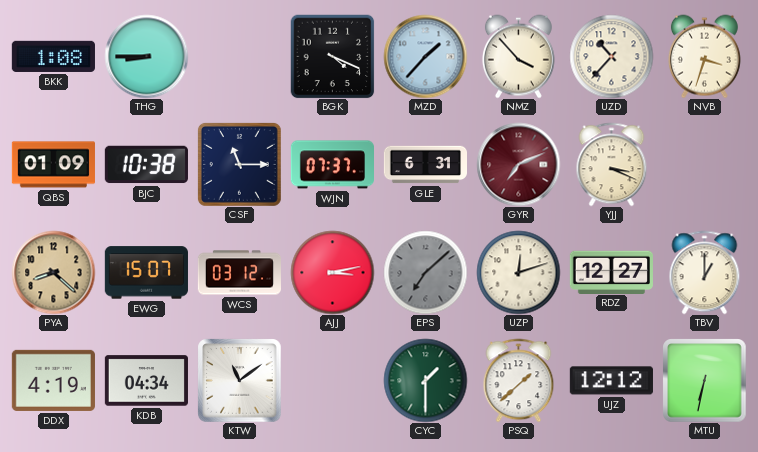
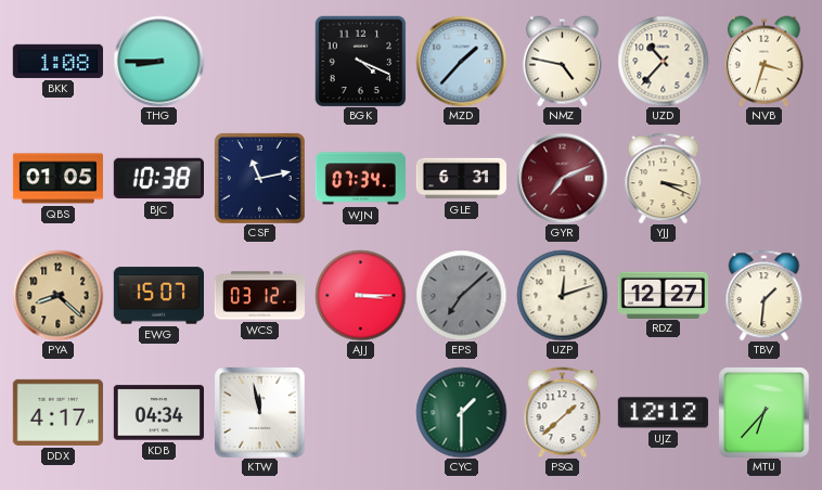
NMZ: 3:53 -> 4:47
QBS: 01:09 -> 01:05
CSF: 11:15 -> 11:13
WJN: 07:37 -> 07:34
AJJ: 3:13 -> 3:15
TBV: 1:00 -> 1:31
DDX: 4:19 -> 4:17
KTW: 11:09 -> 11:58
MTU: 6:32 -> 6:37
